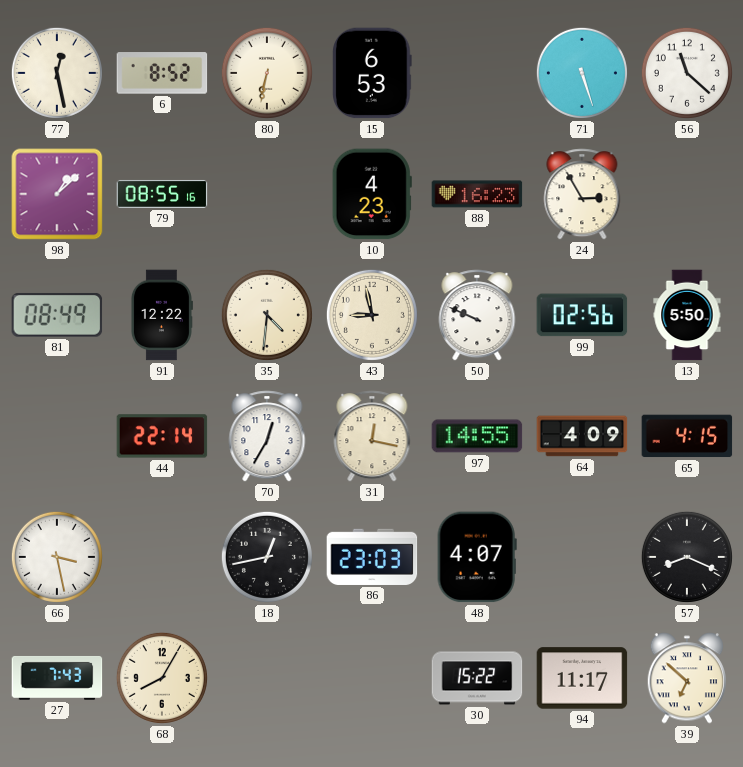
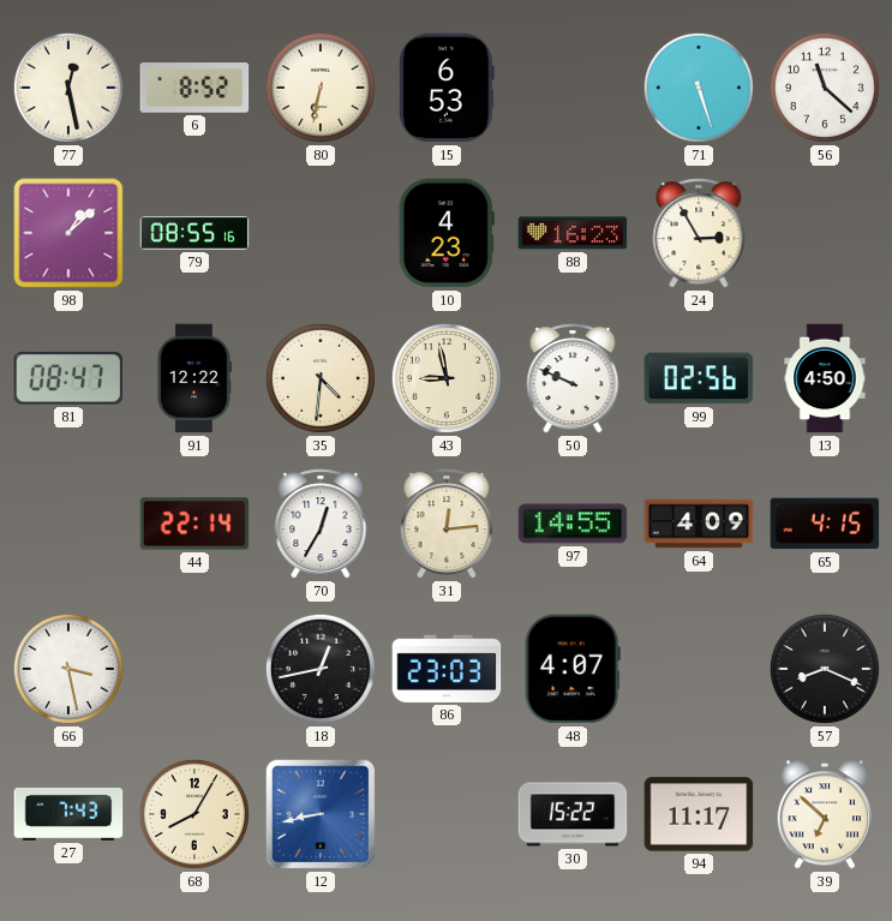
81: 08:49 -> 08:47
13: 5:50 -> 4:50
31: 12:17 -> 12:14
12: none -> 8:43
